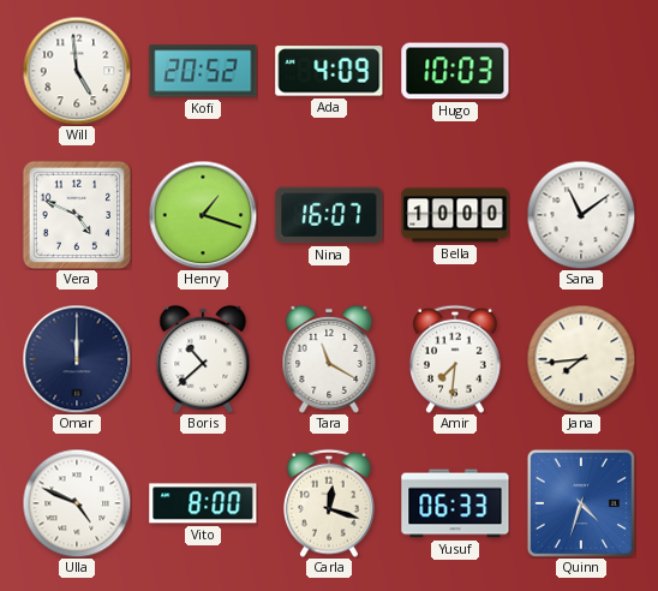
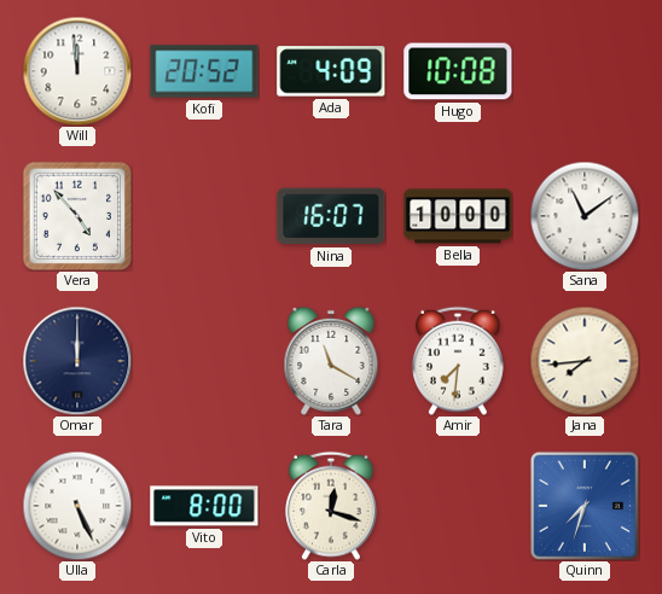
Will: 4:59 -> 11:59
Hugo: 10:03 -> 10:08
Vera: 4:49 -> 4:53
Henry: 1:18 -> none
Boris: 10:38 -> none
Ulla: 4:49 -> 5:26
Yusuf: 06:33 -> none
Quinn: 4:33 -> 7:33
